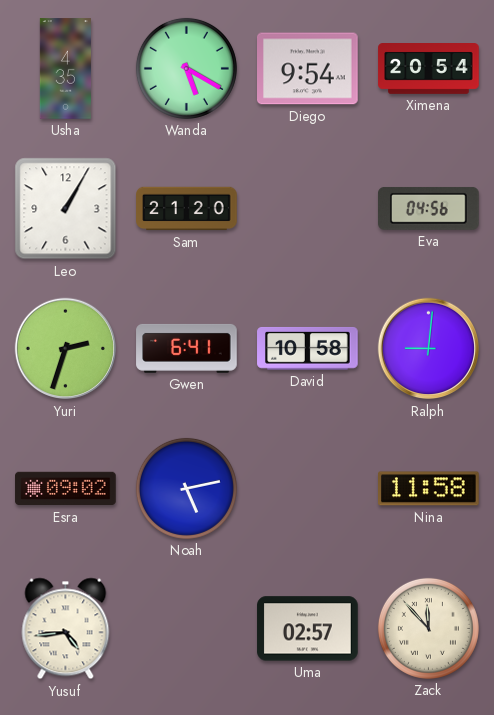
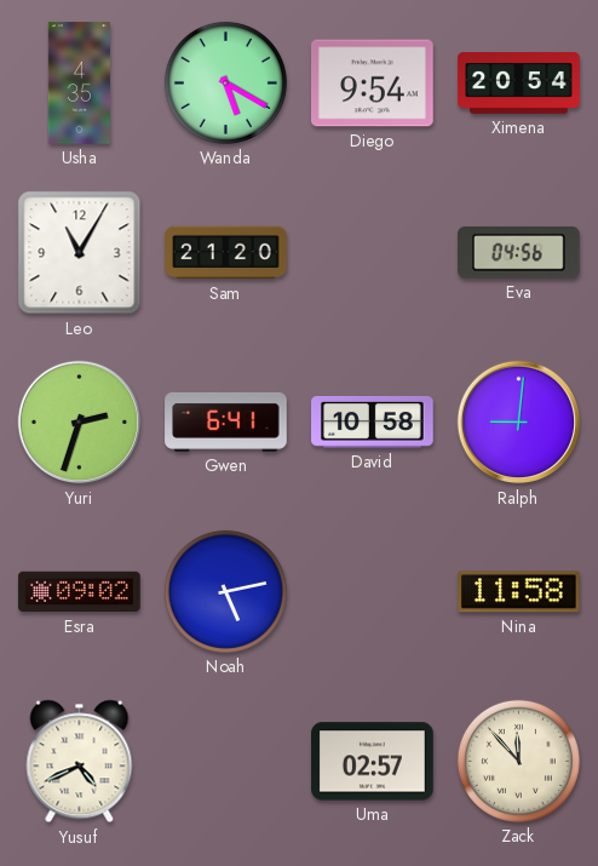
Leo: 1:05 -> 11:05
Yusuf: 4:44 -> 4:41
